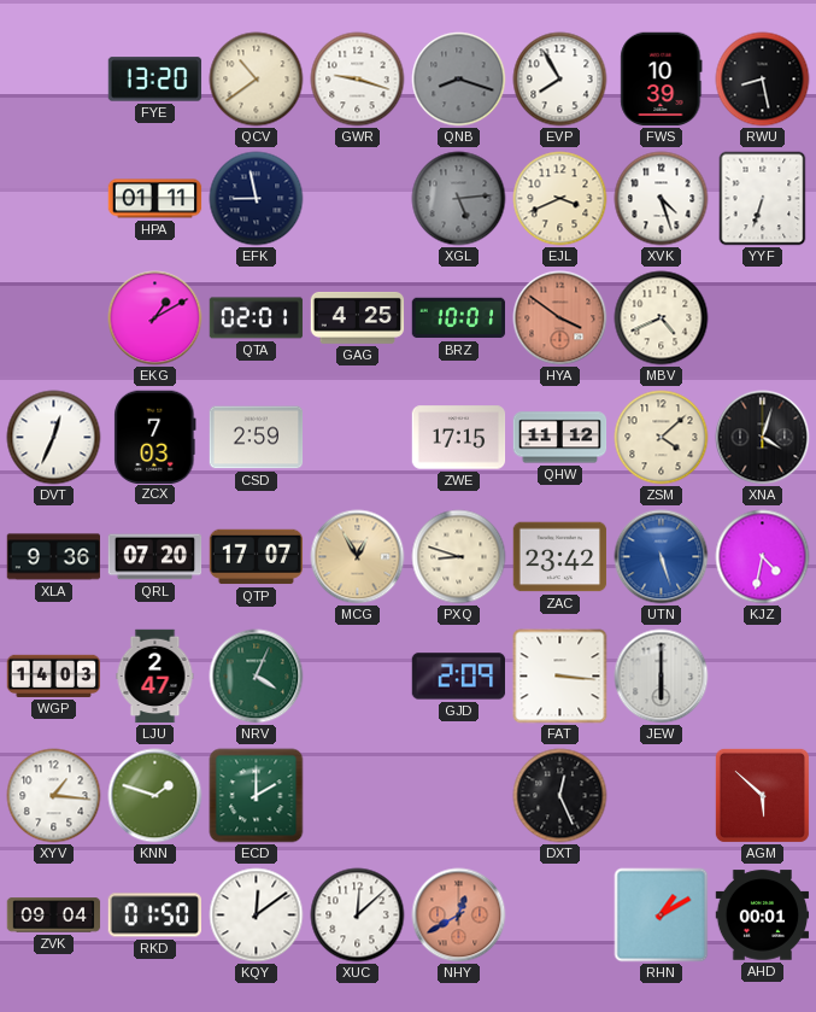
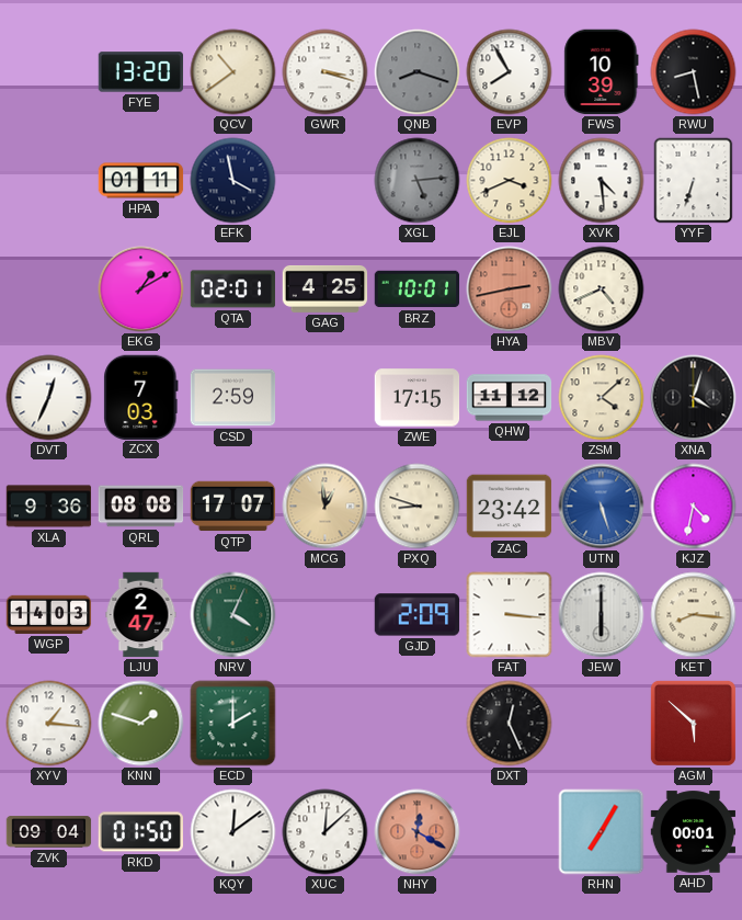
GWR: 9:18 -> 3:18
EFK: 8:58 -> 3:58
XVK: 4:27 -> 4:29
HYA: 3:51 -> 2:43
QRL: 07:20 -> 08:08
MCG: 12:55 -> 12:59
KET: none -> 8:16
NHY: 12:40 -> 12:20
RHN: 1:10 -> 7:05
